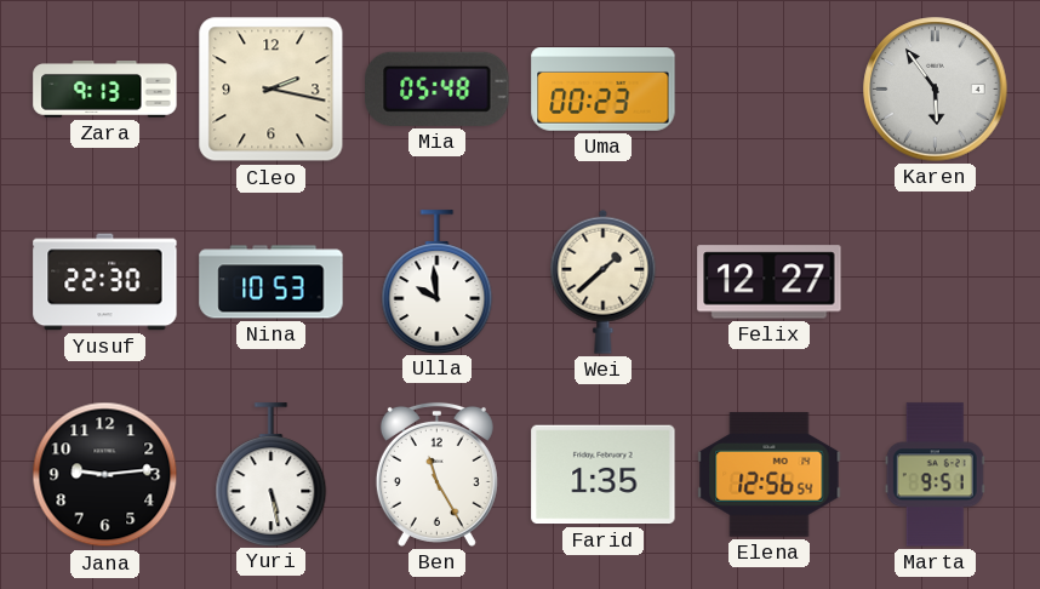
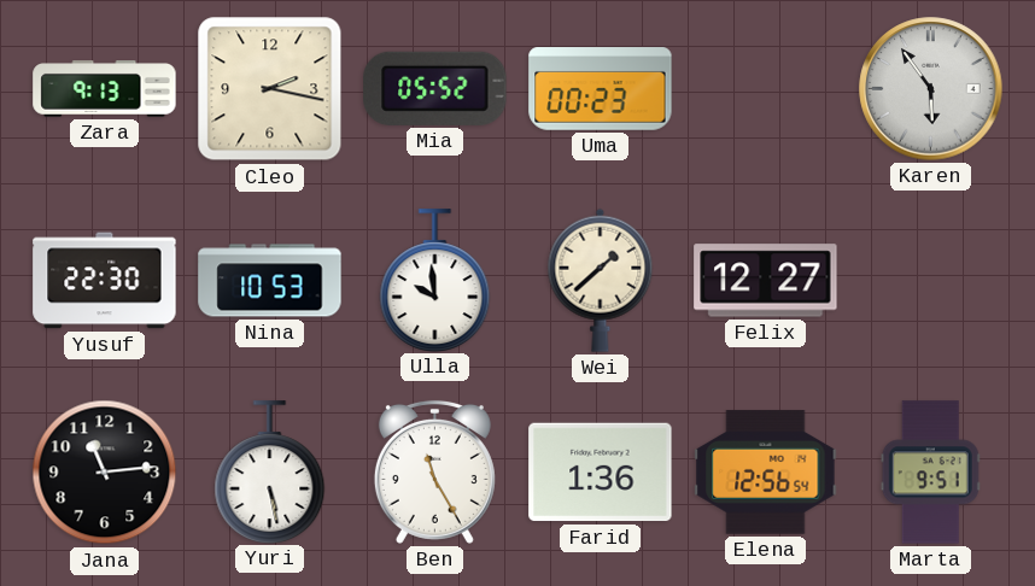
Mia: 05:48 -> 05:52
Jana: 9:14 -> 11:14
Farid: 1:35 -> 1:36
